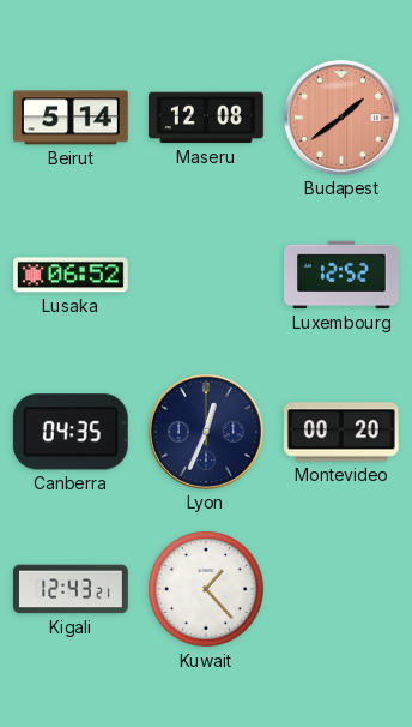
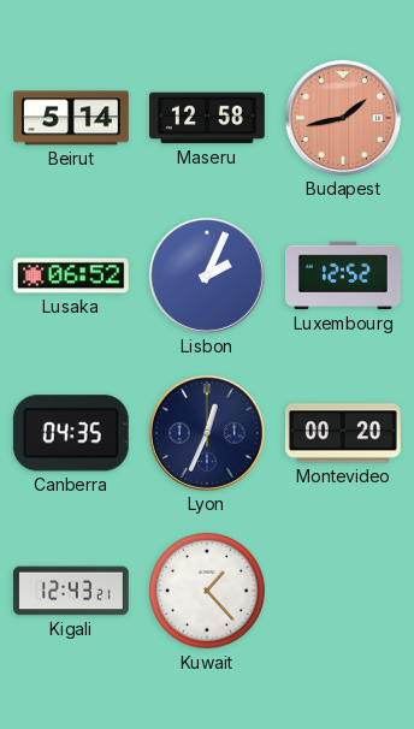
Maseru: 12:08 -> 12:58
Budapest: 1:39 -> 1:43
Lisbon: none -> 2:04
